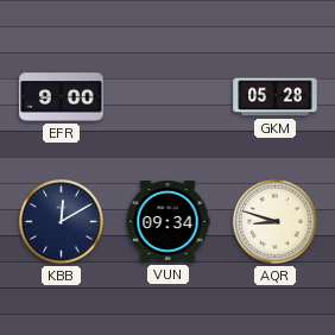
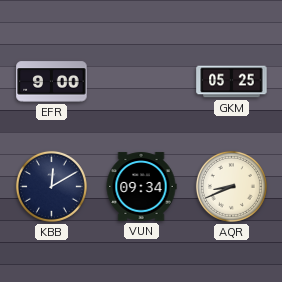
GKM: 05:28 -> 05:25
AQR: 8:48 -> 8:41
